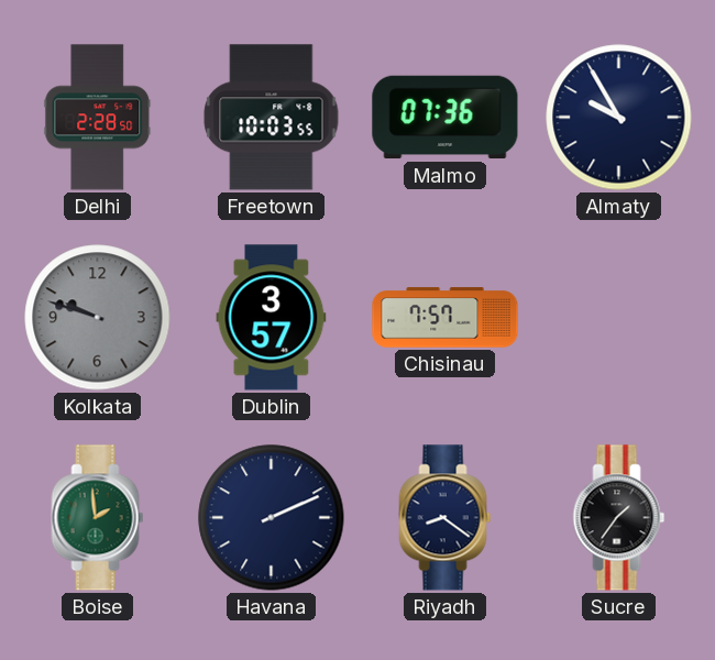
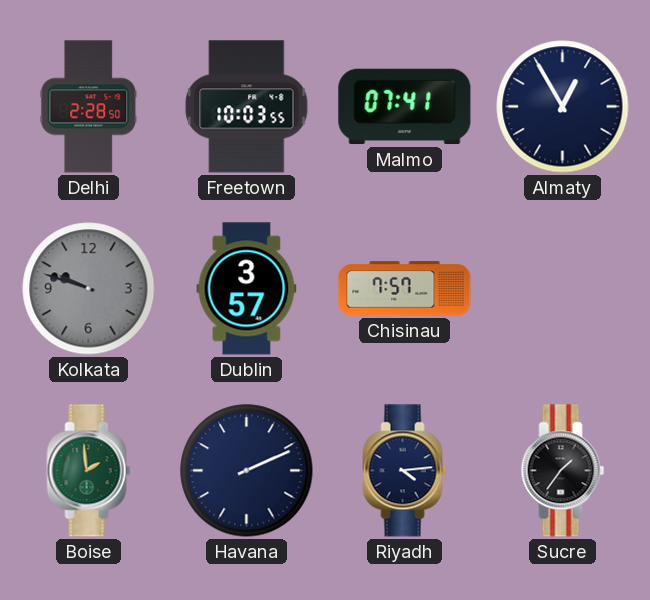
Malmo: 07:36 -> 07:41
Almaty: 9:55 -> 12:55
Riyadh: 8:21 -> 4:14
